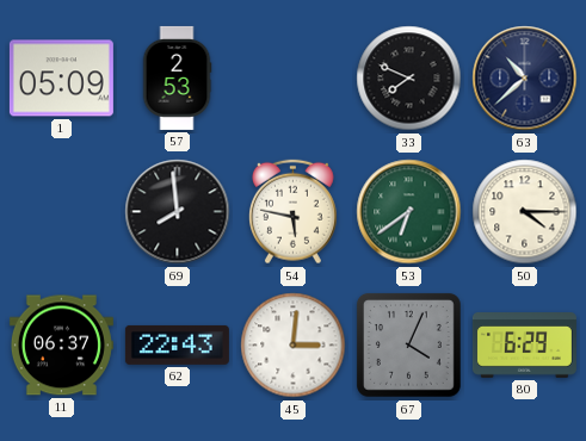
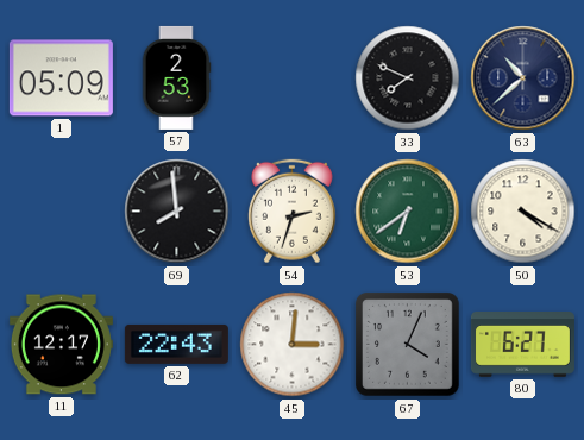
54: 5:47 -> 2:33
50: 4:15 -> 4:20
11: 06:37 -> 12:17
80: 6:29 -> 6:27
